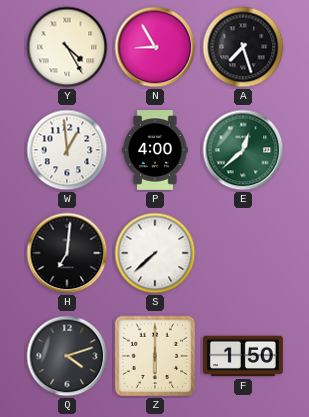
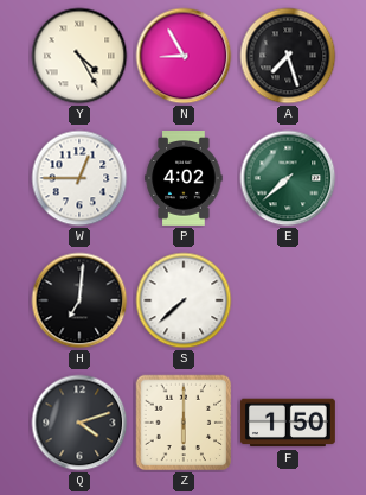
W: 12:59 -> 12:45
P: 4:00 -> 4:02
E: 12:38 -> 7:38
